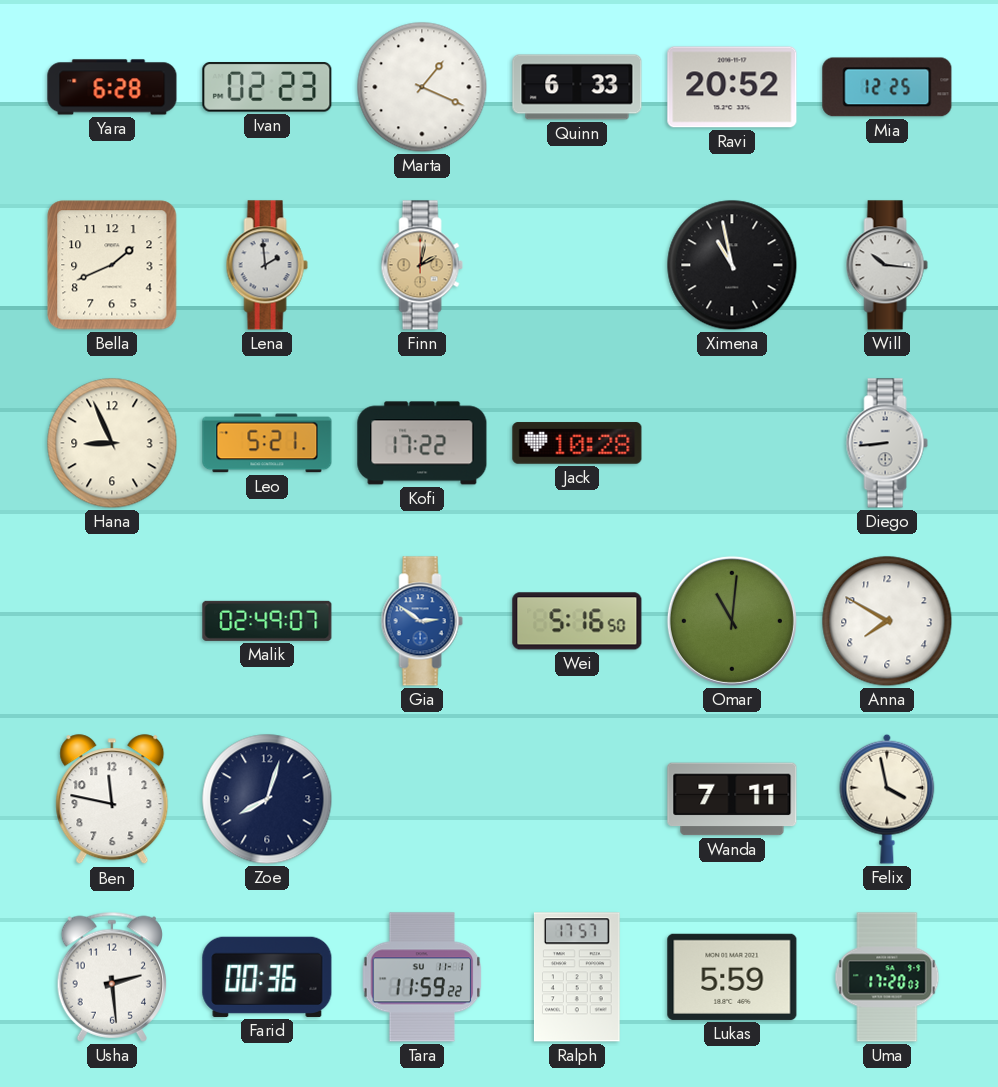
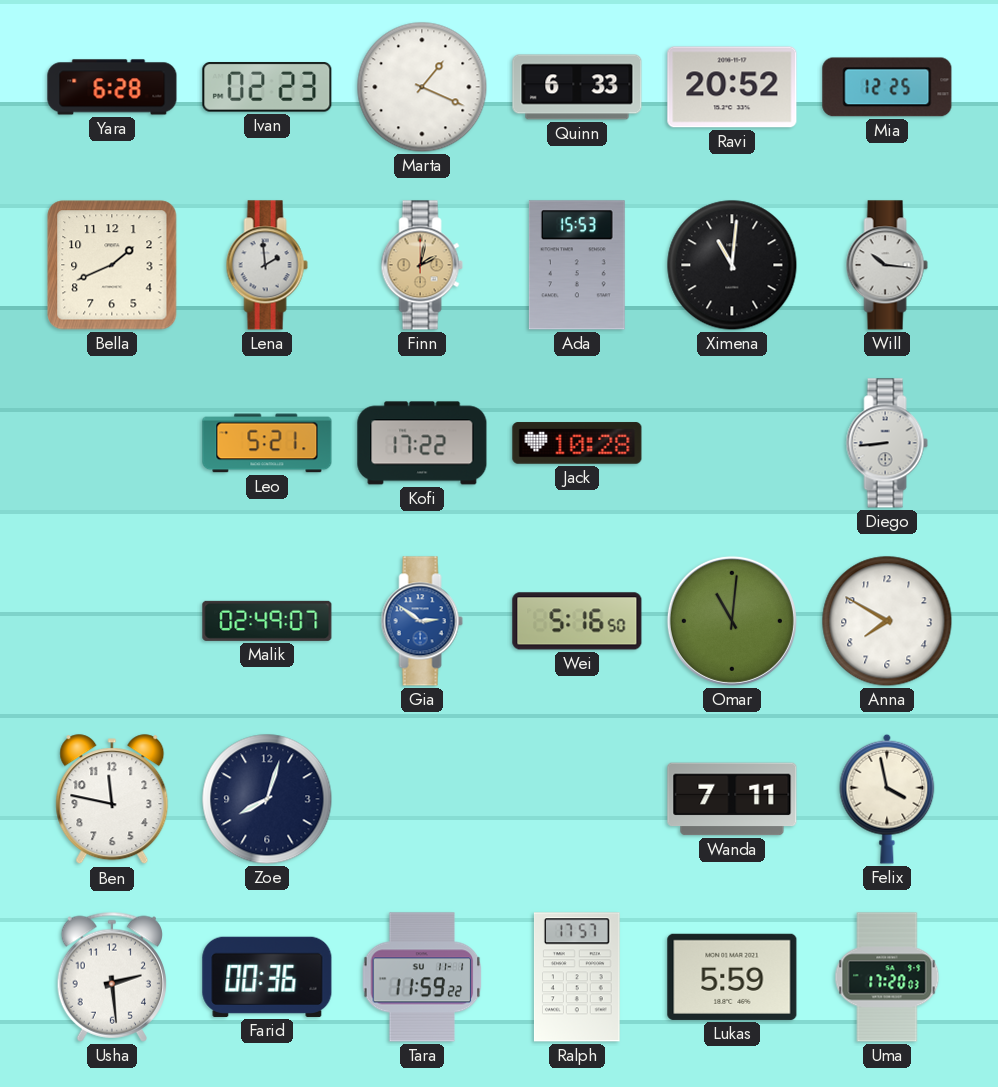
Ada: none -> 15:53
Ximena: 10:58 -> 11:01
Hana: 8:56 -> none
